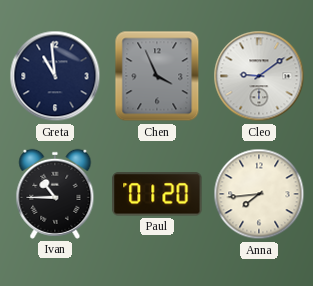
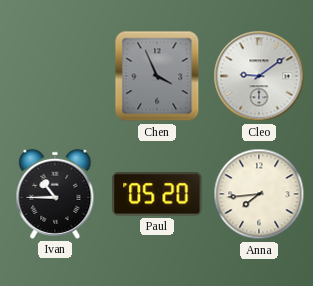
Greta: 10:59 -> none
Paul: 01:20 -> 05:20
